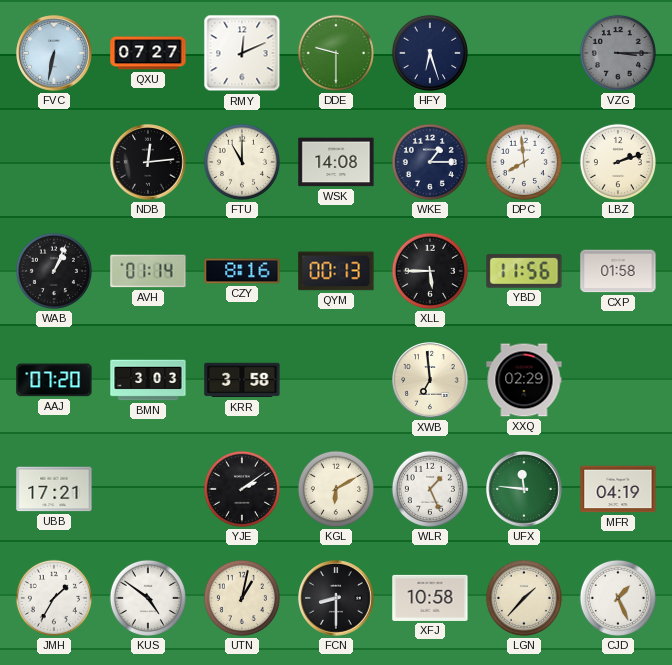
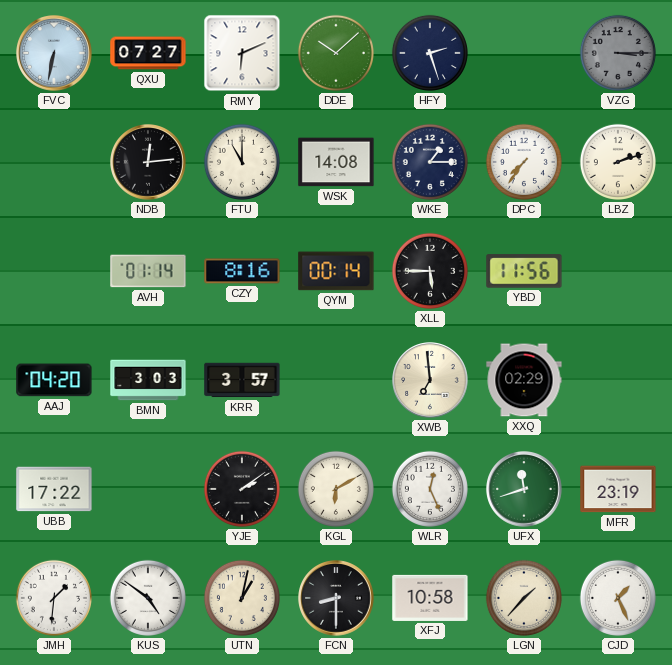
RMY: 12:11 -> 6:11
DDE: 9:30 -> 10:08
HFY: 6:27 -> 2:27
DPC: 7:59 -> 7:36
WAB: 1:04 -> none
QYM: 00:13 -> 00:14
CXP: 01:58 -> none
AAJ: 07:20 -> 04:20
KRR: 3:58 -> 3:57
UBB: 17:21 -> 17:22
WLR: 1:26 -> 12:26
UFX: 11:46 -> 11:42
MFR: 04:19 -> 23:19
JMH: 1:35 -> 1:31
